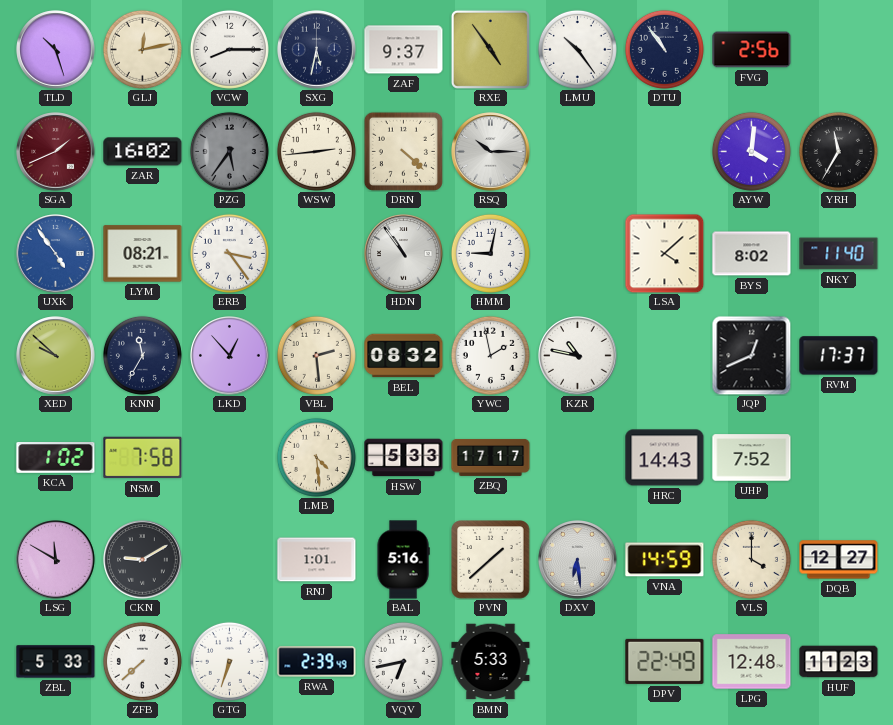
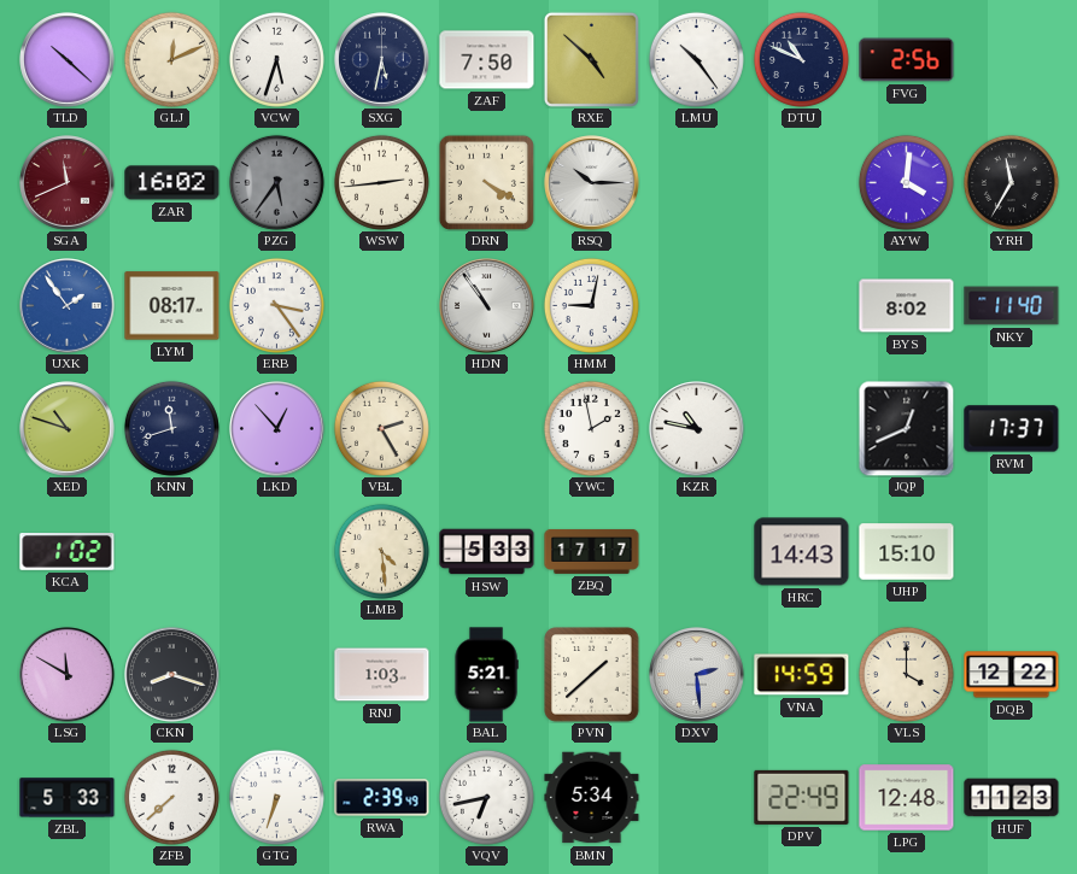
TLD: 10:27 -> 10:22
GLJ: 12:13 -> 12:11
VCW: 8:15 -> 5:33
ZAF: 9:37 -> 7:50
RXE: 4:54 -> 4:52
DTU: 10:54 -> 10:49
SGA: 1:41 -> 11:41
DRN: 4:22 -> 4:20
UXK: 4:54 -> 1:54
LYM: 08:21 -> 08:17
LSA: 4:08 -> none
XED: 9:52 -> 10:48
KNN: 11:35 -> 11:42
VBL: 2:29 -> 2:25
BEL: 08:32 -> none
NSM: 7:58 -> none
UHP: 7:52 -> 15:10
CKN: 9:10 -> 8:18
RNJ: 1:01 -> 1:03
BAL: 5:16 -> 5:21
DXV: 6:29 -> 2:29
DQB: 12:27 -> 12:22
BMN: 5:33 -> 5:34
